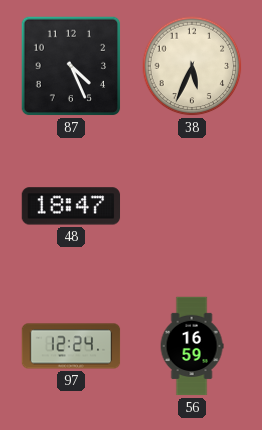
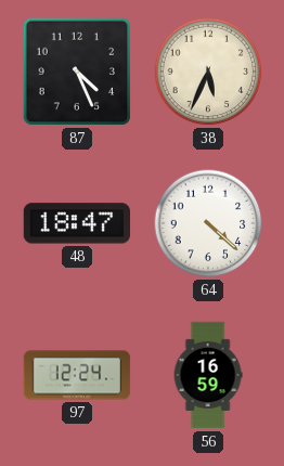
64: none -> 4:22
